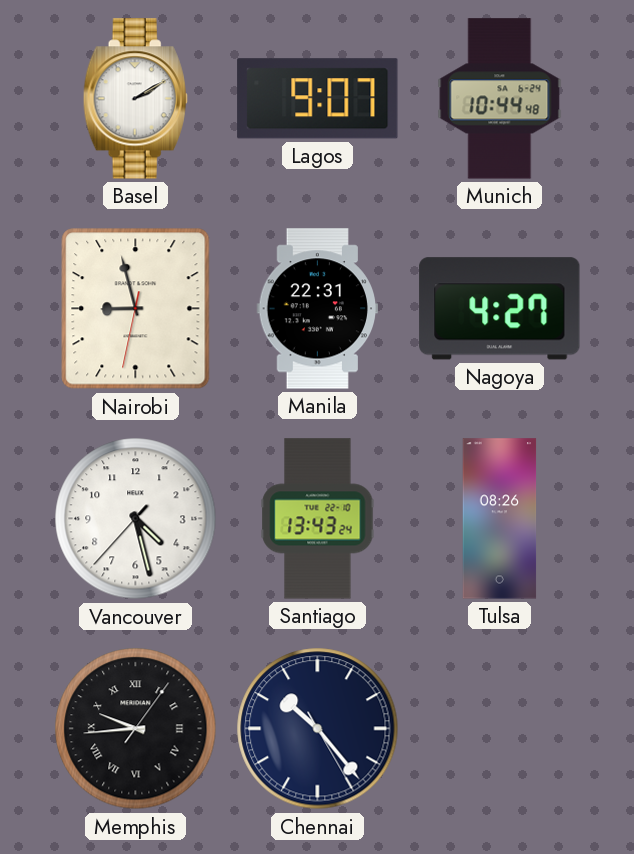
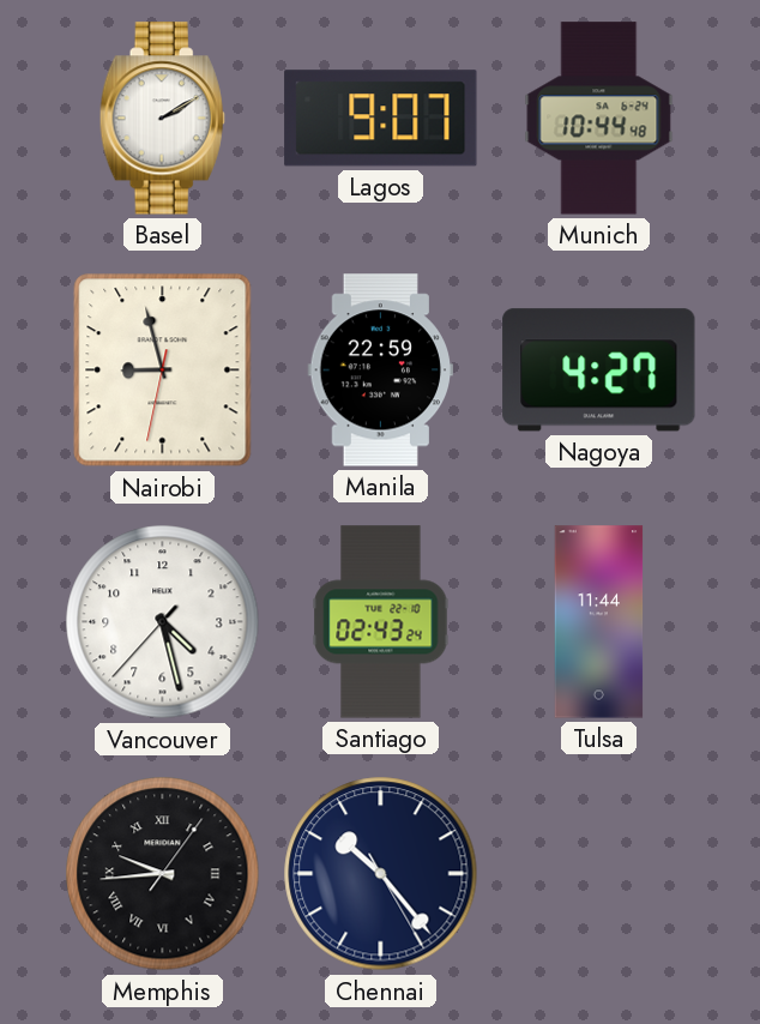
Manila: 22:31 -> 22:59
Santiago: 13:43 -> 02:43
Tulsa: 08:26 -> 11:44
